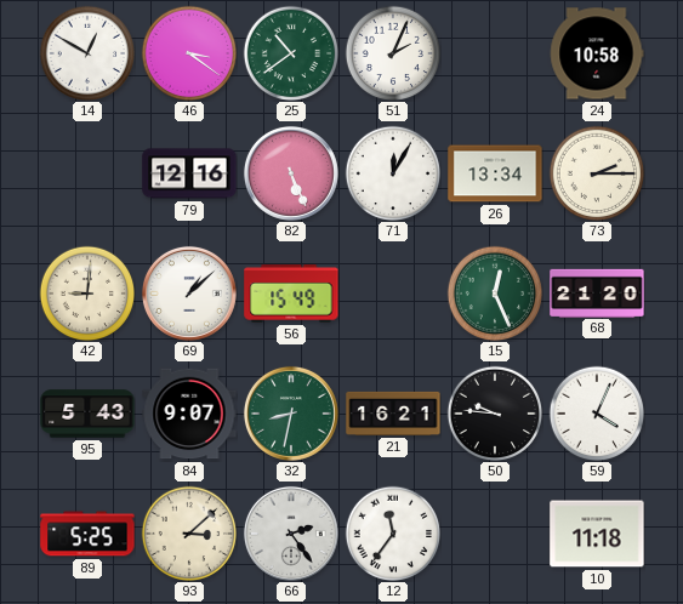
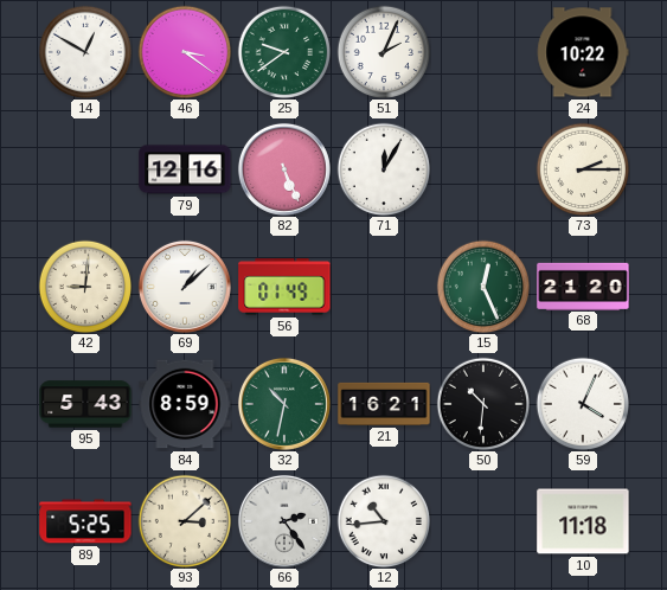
25: 10:39 -> 9:39
24: 10:58 -> 10:22
26: 13:34 -> none
56: 15:49 -> 01:49
84: 9:07 -> 8:59
32: 8:32 -> 10:32
50: 9:46 -> 10:31
12: 11:36 -> 10:44
